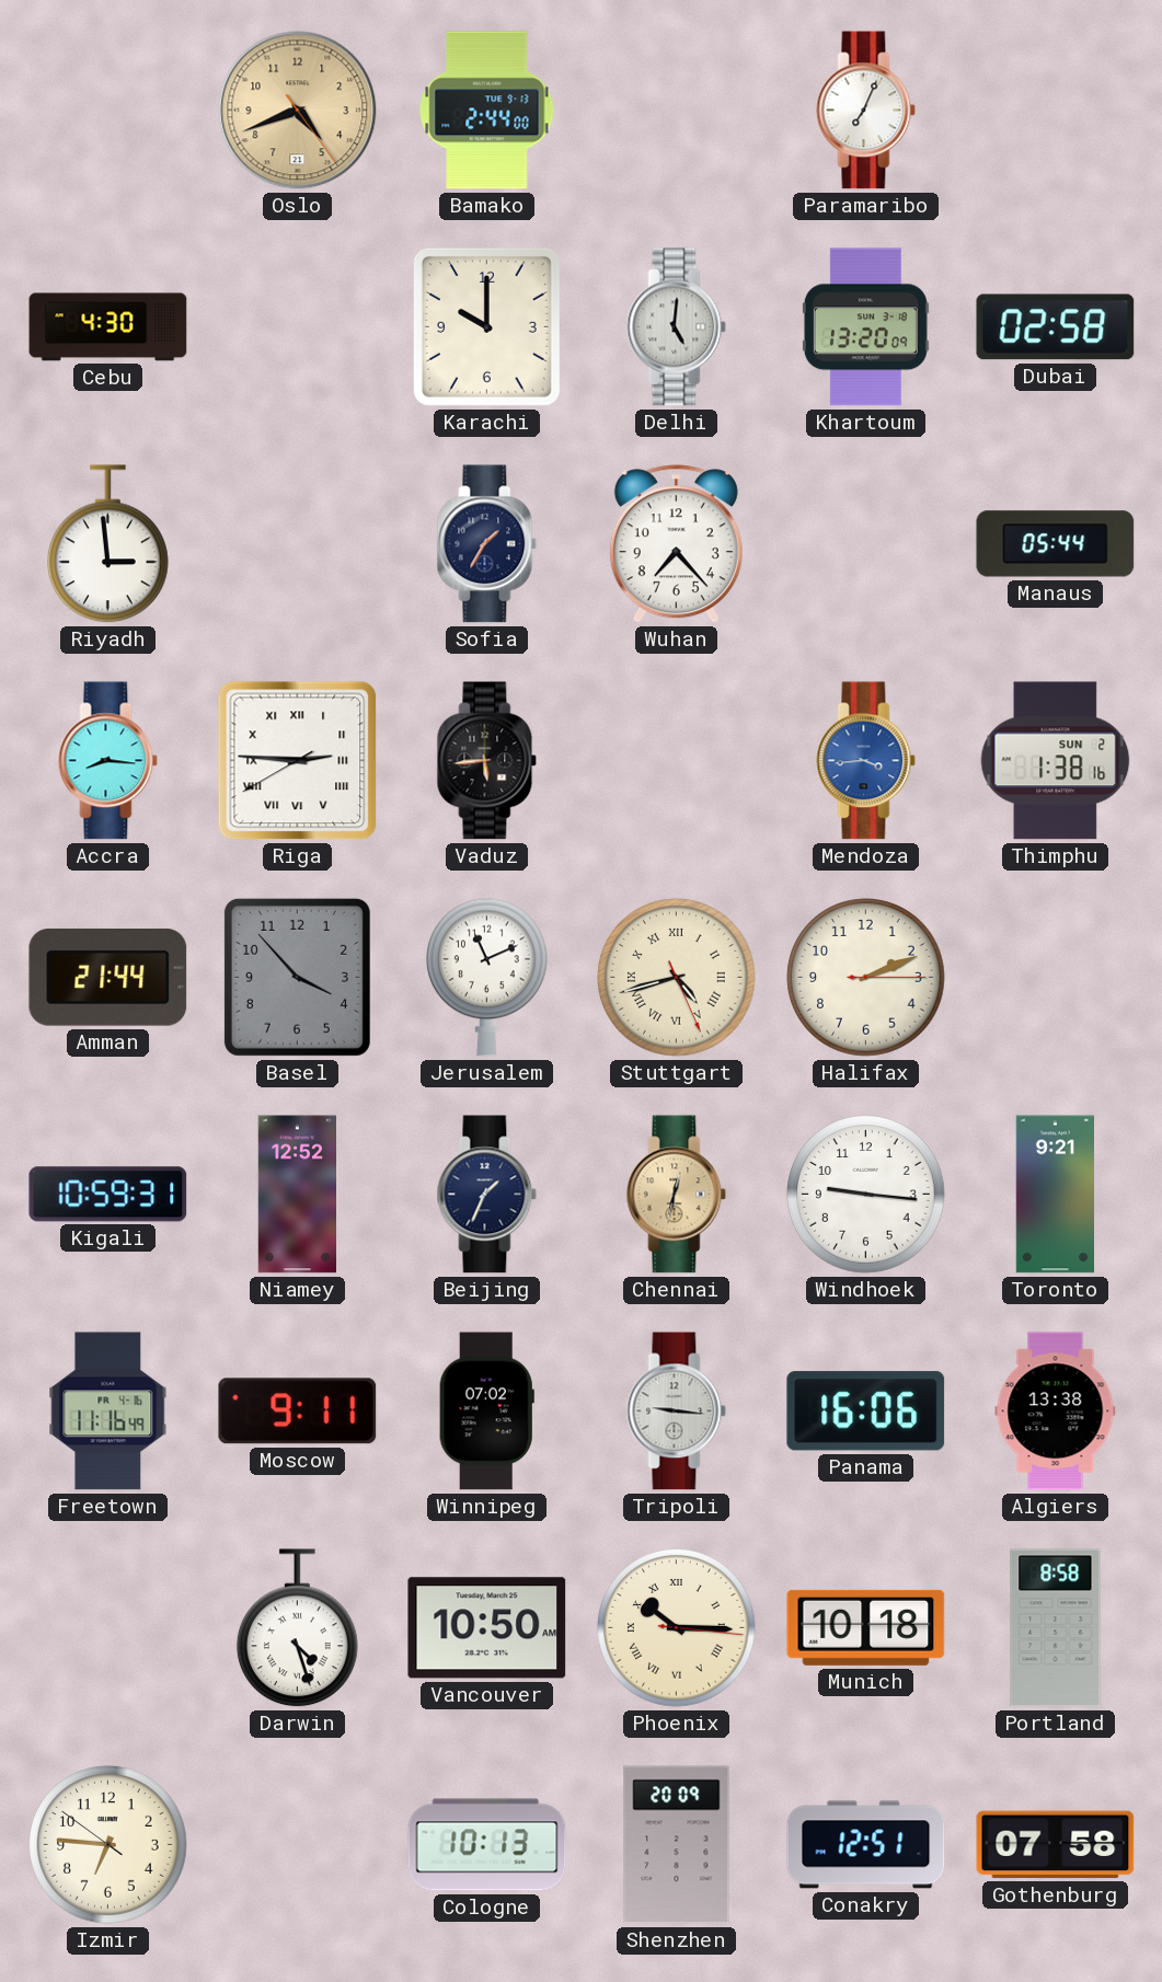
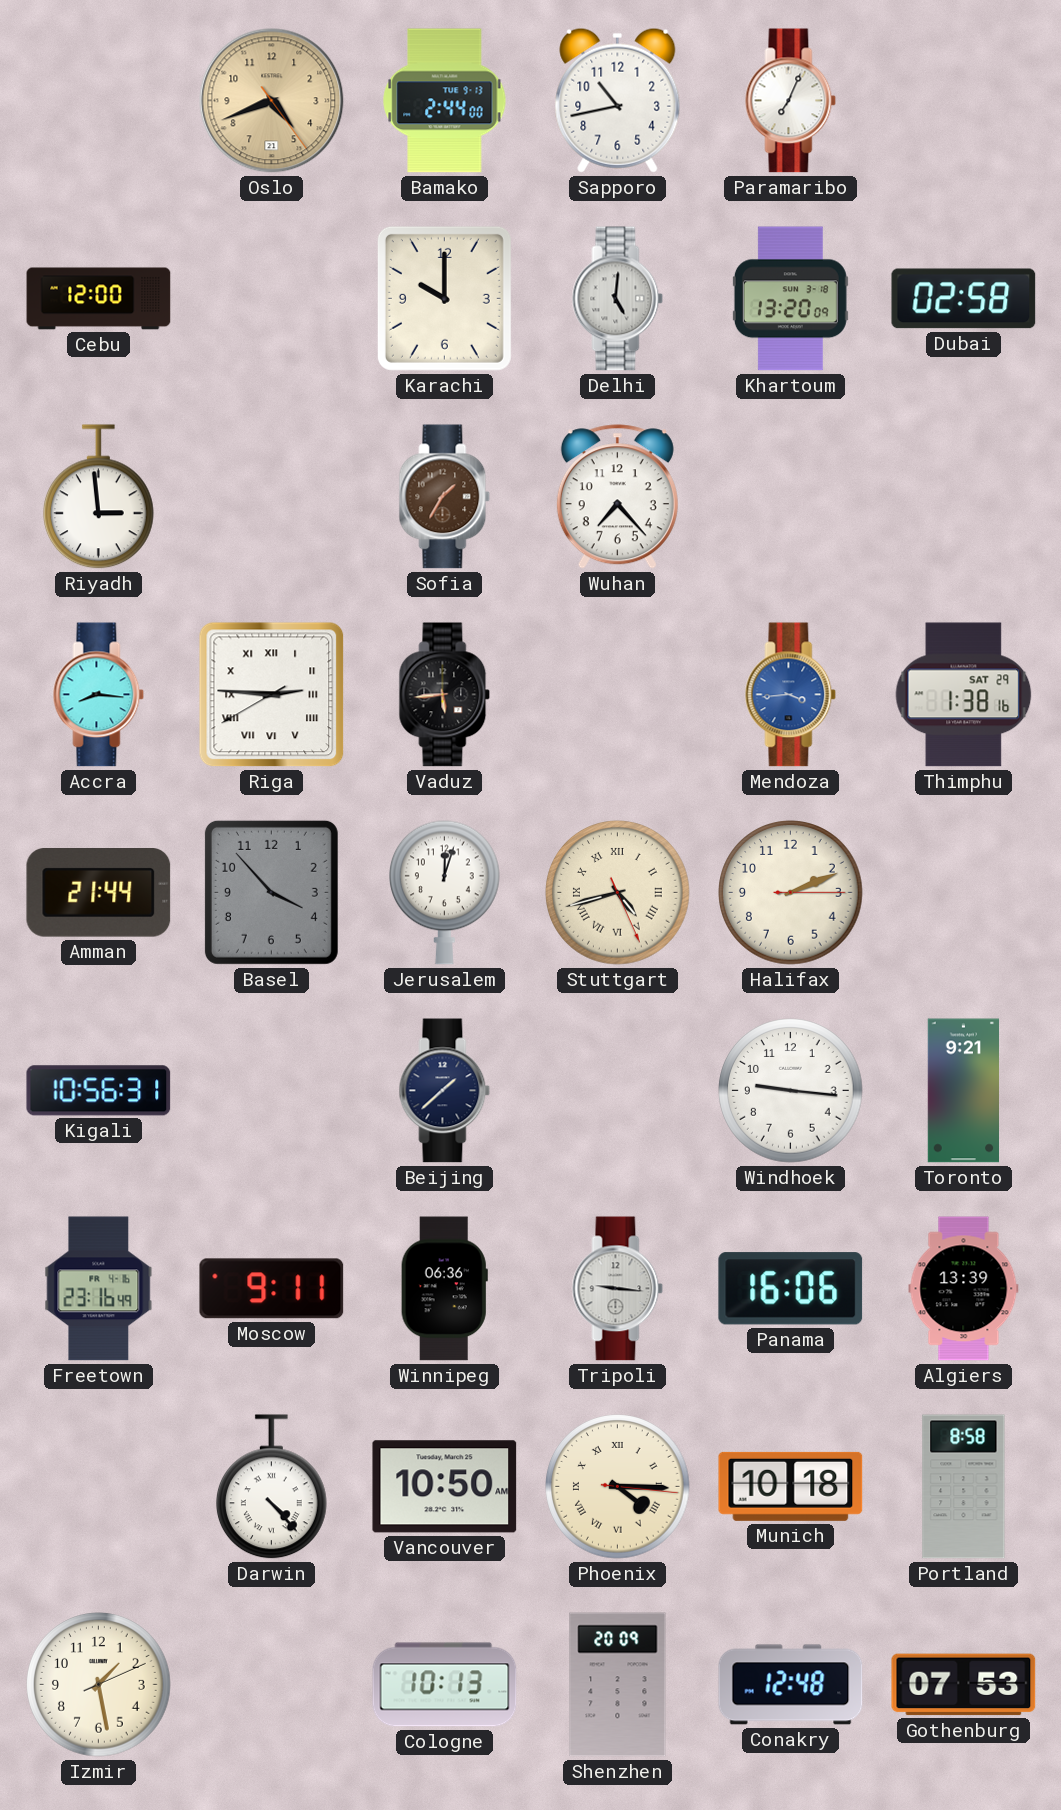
Sapporo: none -> 10:43
Cebu: 4:30 -> 12:00
Sofia dial: navy -> brown
Manaus: 05:44 -> none
Thimphu date: SUN 2 -> SAT 29
Jerusalem: 11:11 -> 12:03
Kigali: 10:59 -> 10:56
Niamey: 12:52 -> none
Beijing: 1:34 -> 1:38
Chennai: 12:32 -> none
Freetown: 11:16 -> 23:16
Winnipeg: 07:02 -> 06:36
Algiers: 13:38 -> 13:39
Darwin: 4:27 -> 4:23
Phoenix: 10:15 -> 4:15
Izmir: 6:45 -> 1:28
Conakry: 12:51 -> 12:48
Gothenburg: 07:58 -> 07:53
